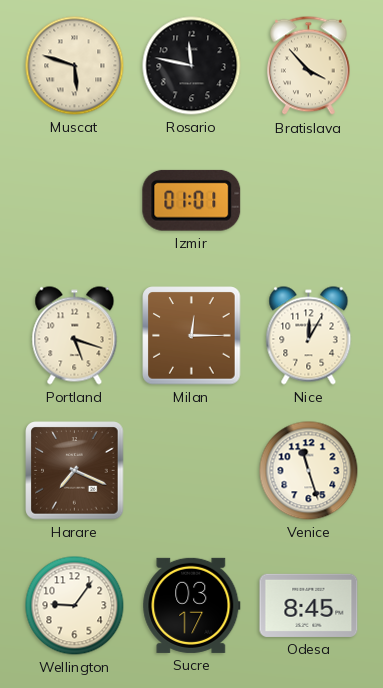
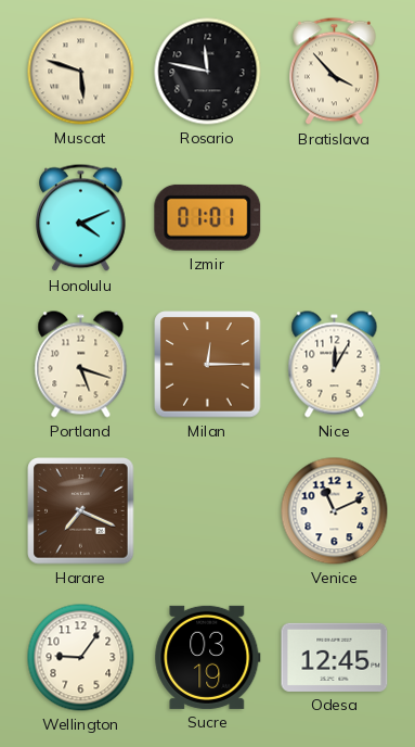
Honolulu: none -> 4:11
Venice: 11:27 -> 11:11
Sucre: 03:17 -> 03:19
Odesa: 8:45 -> 12:45
